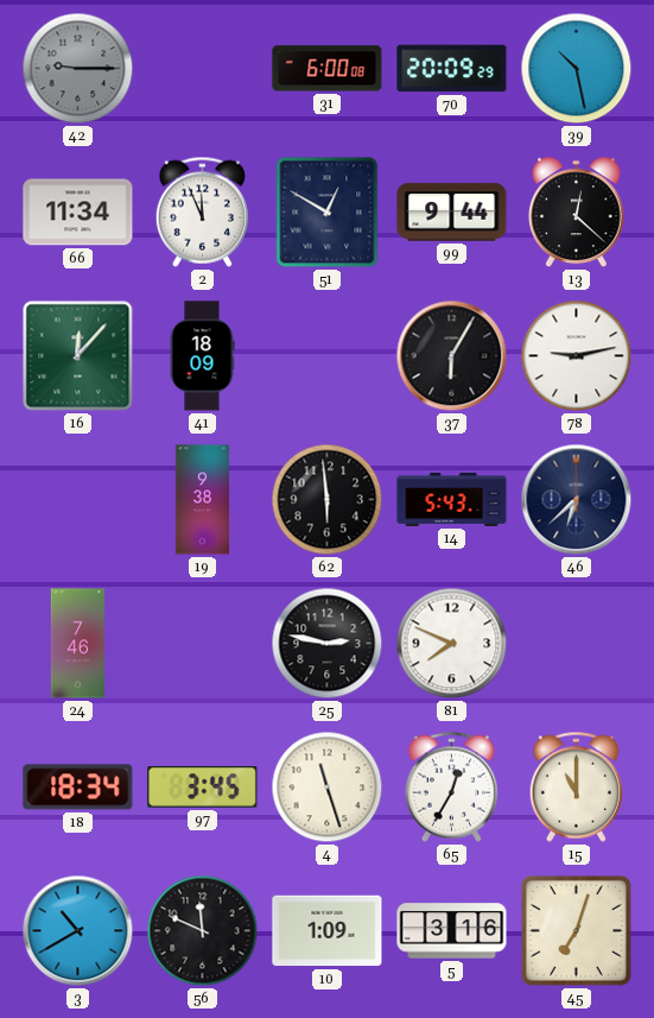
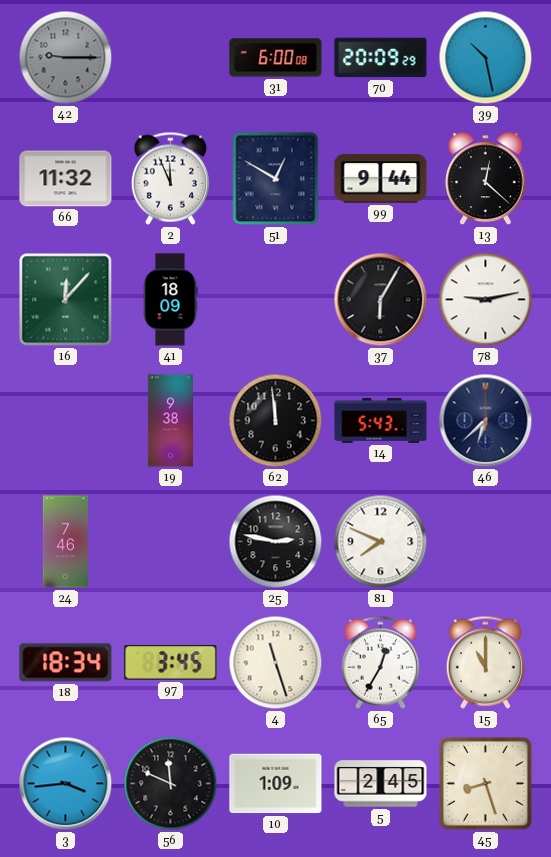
66: 11:34 -> 11:32
62: 5:59 -> 11:59
3: 10:40 -> 3:44
5: 3:16 -> 2:45
45: 7:03 -> 8:27
